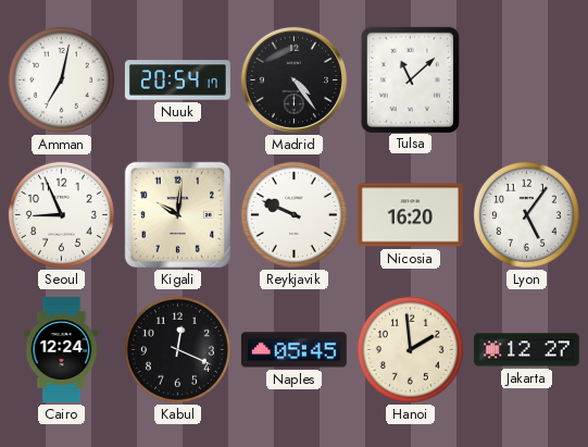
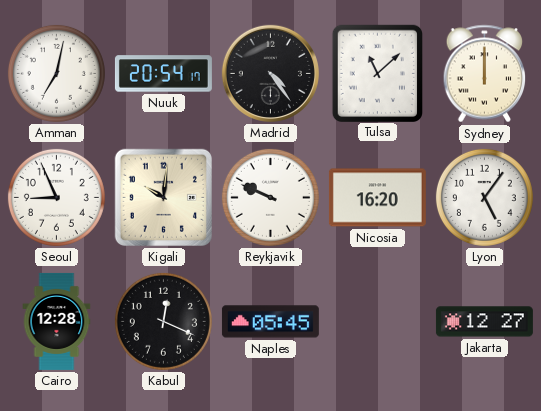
Sydney: none -> 12:00
Cairo: 12:24 -> 12:28
Hanoi: 1:59 -> none
